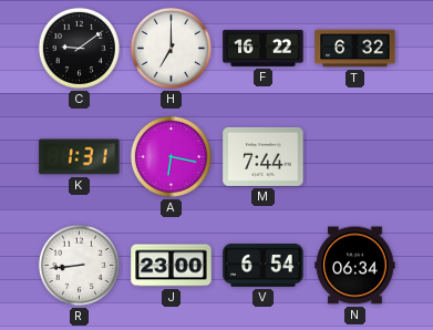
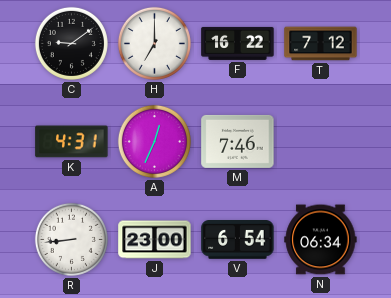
T: 6:32 -> 7:12
K: 1:31 -> 4:31
A: 6:17 -> 12:34
M: 7:44 -> 7:46
